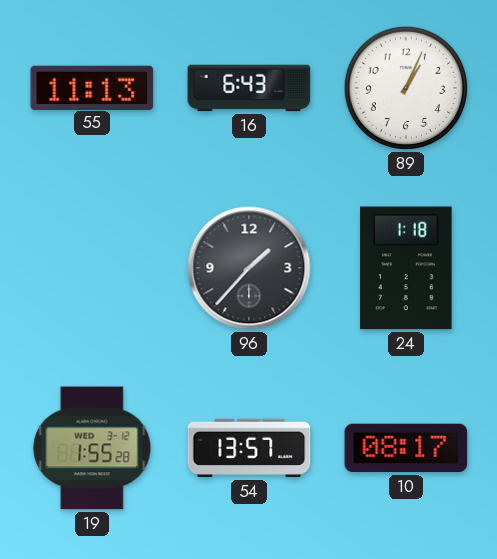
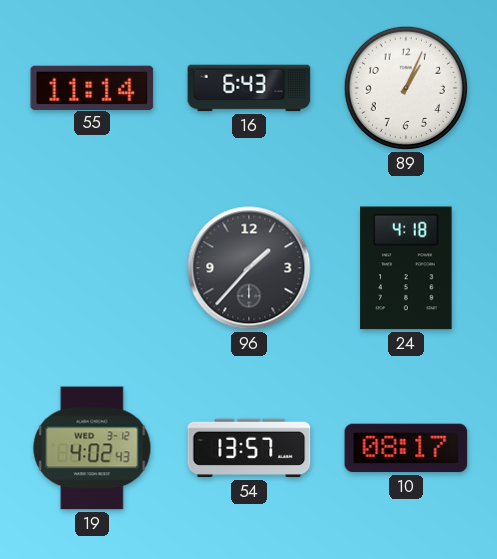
55: 11:13 -> 11:14
24: 1:18 -> 4:18
19: 1:55 -> 4:02
